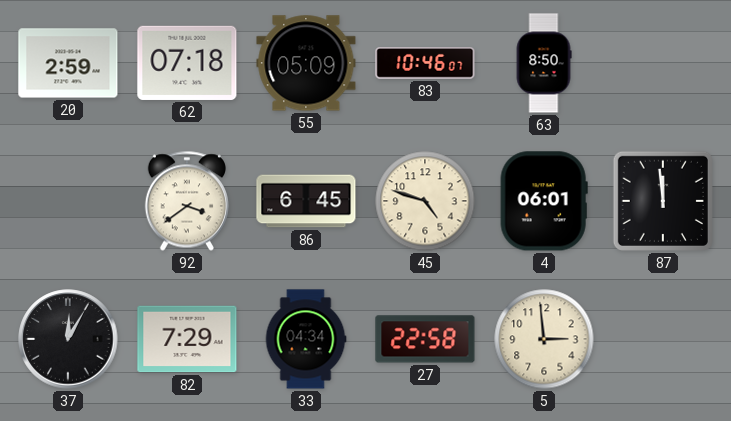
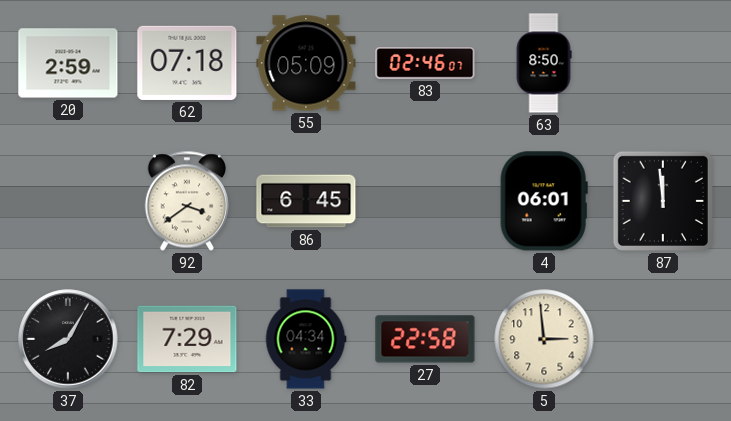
83: 10:46 -> 02:46
45: 4:48 -> none
37: 12:05 -> 8:05
